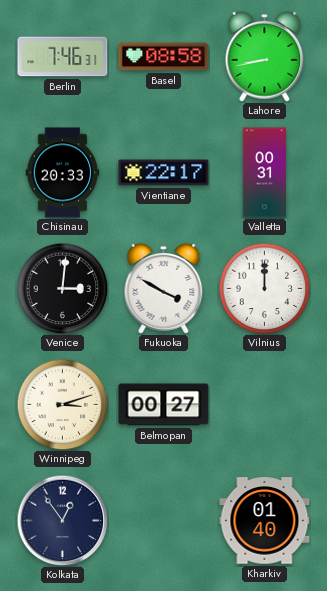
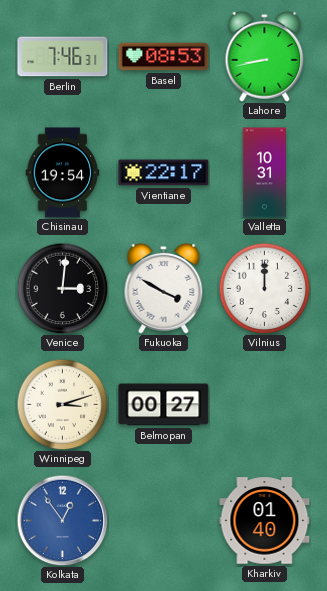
Basel: 08:58 -> 08:53
Chisinau: 20:33 -> 19:54
Valletta: 00:31 -> 10:31
Kolkata dial: navy -> blue
